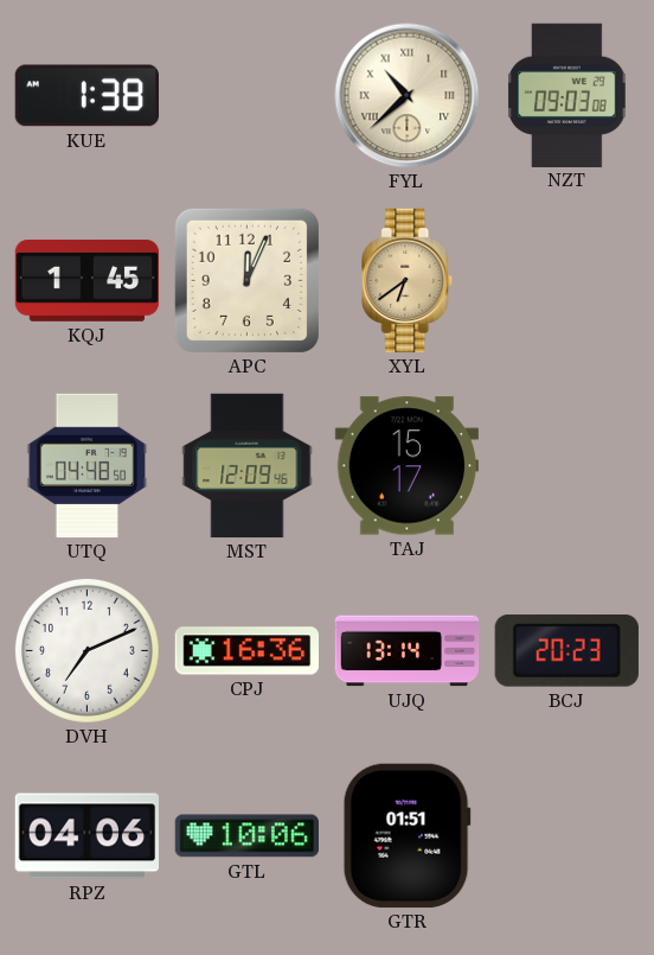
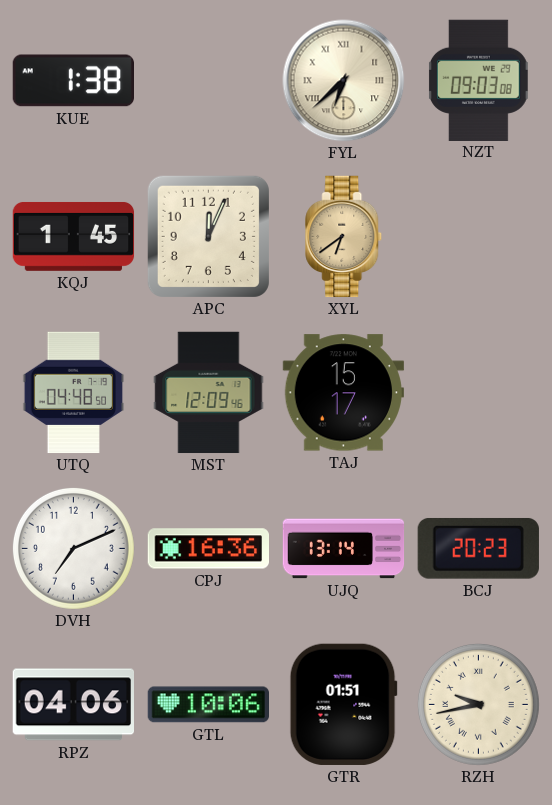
FYL: 10:38 -> 6:38
RZH: none -> 9:43
